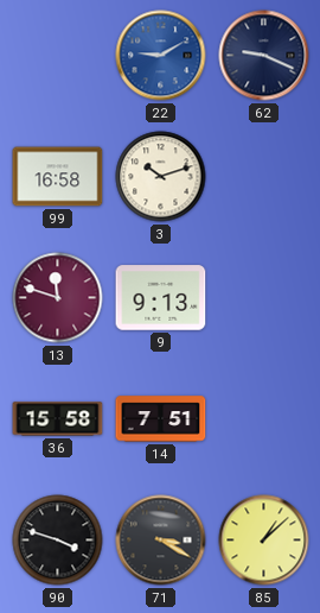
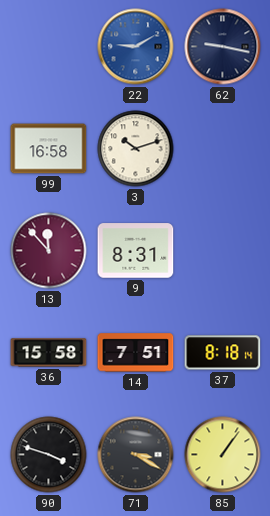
62: 9:19 -> 9:17
13: 11:48 -> 11:53
9: 9:13 -> 8:31
37: none -> 8:18
85: 1:08 -> 1:06
